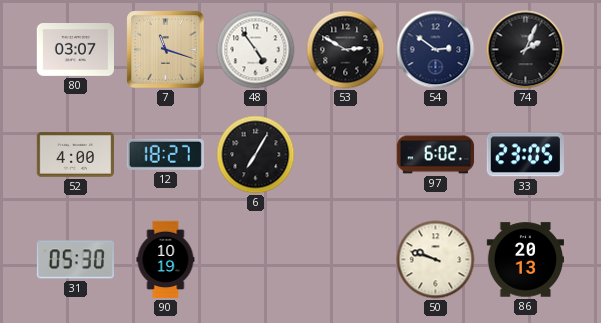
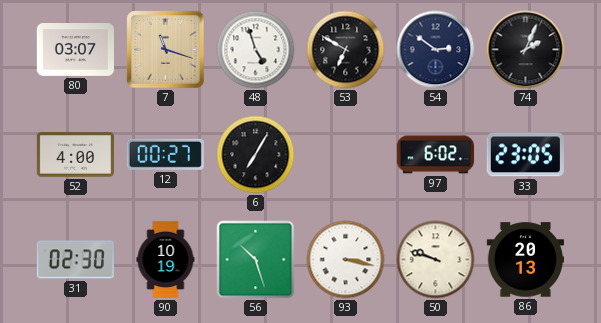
48: 4:54 -> 4:57
53: 2:50 -> 6:50
12: 18:27 -> 00:27
31: 05:30 -> 02:30
56: none -> 10:27
93: none -> 3:17
